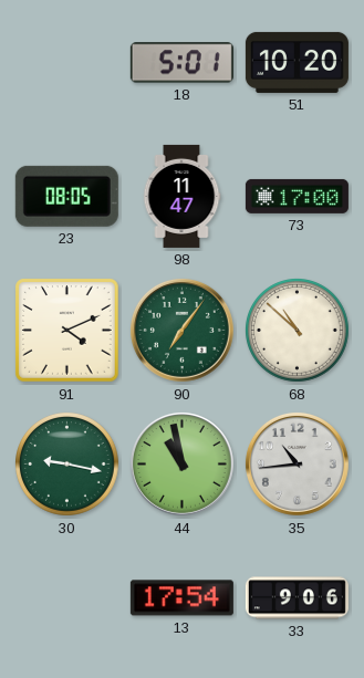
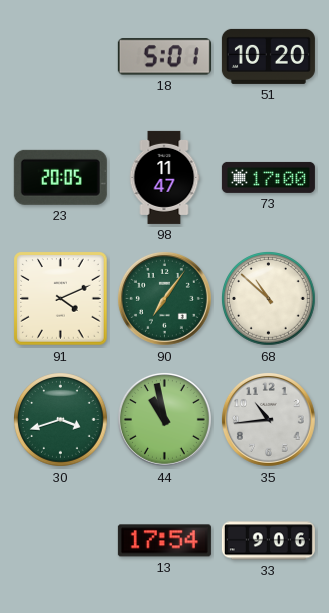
23: 08:05 -> 20:05
30: 9:17 -> 3:42
